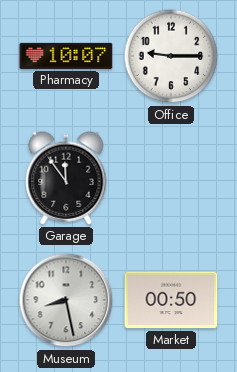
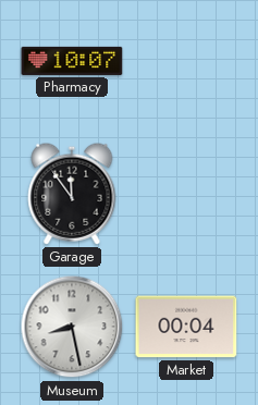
Office: 9:15 -> none
Market: 00:50 -> 00:04
